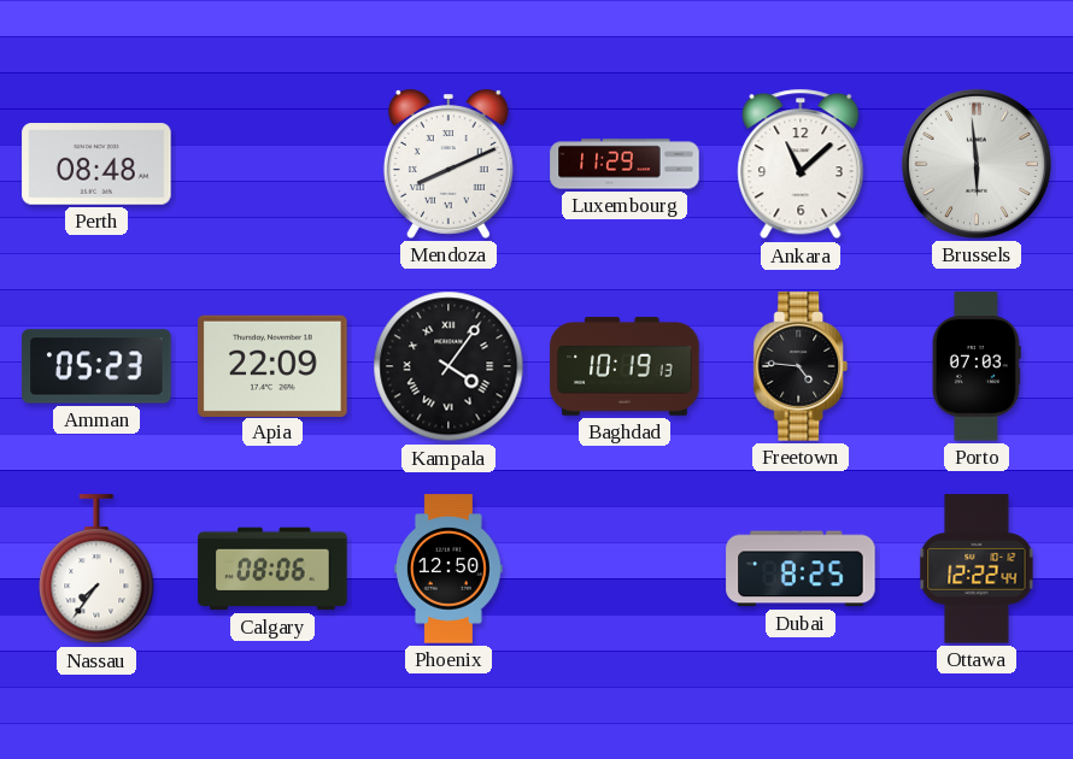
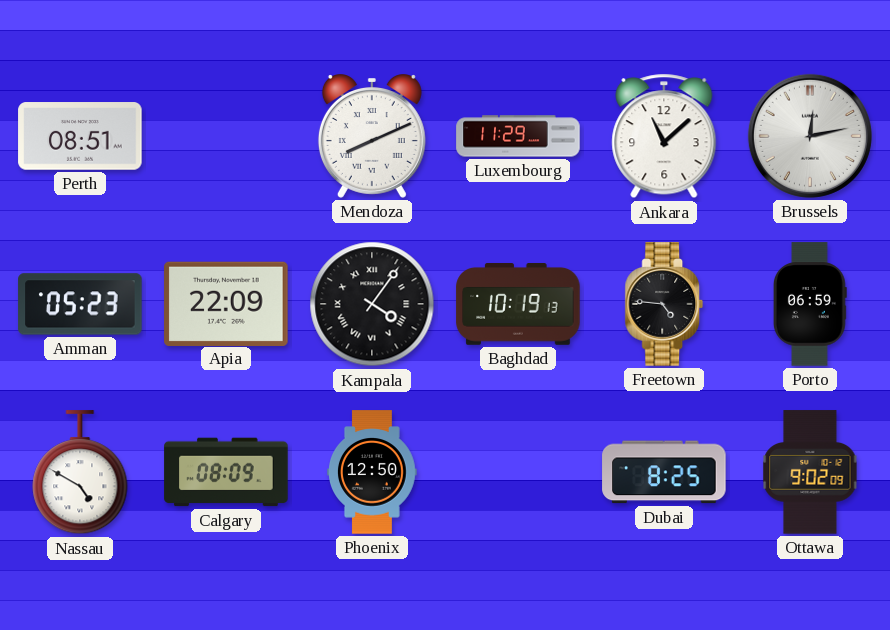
Perth: 08:48 -> 08:51
Brussels: 5:59 -> 12:13
Porto: 07:03 -> 06:59
Nassau: 7:36 -> 4:50
Calgary: 08:06 -> 08:09
Ottawa: 12:22 -> 9:02
